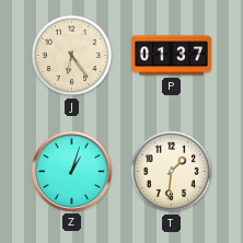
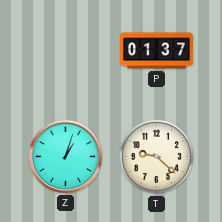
J: 6:24 -> none
T: 1:31 -> 9:22
